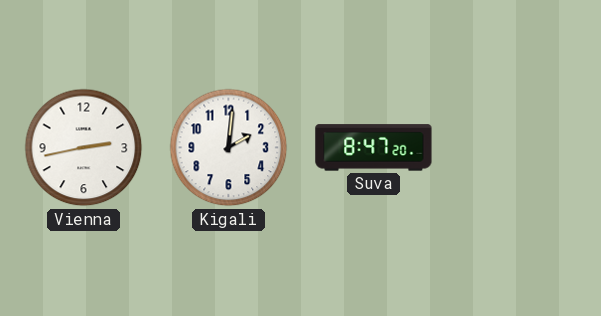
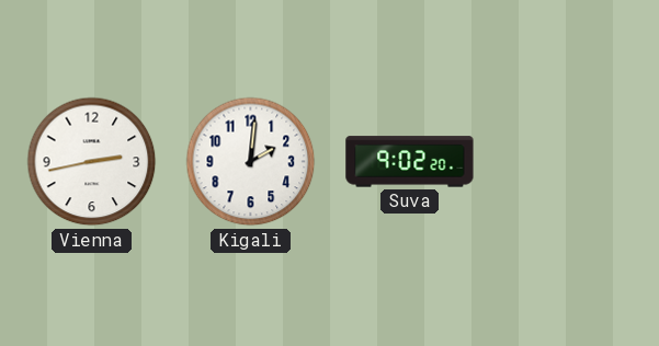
Suva: 8:47 -> 9:02
